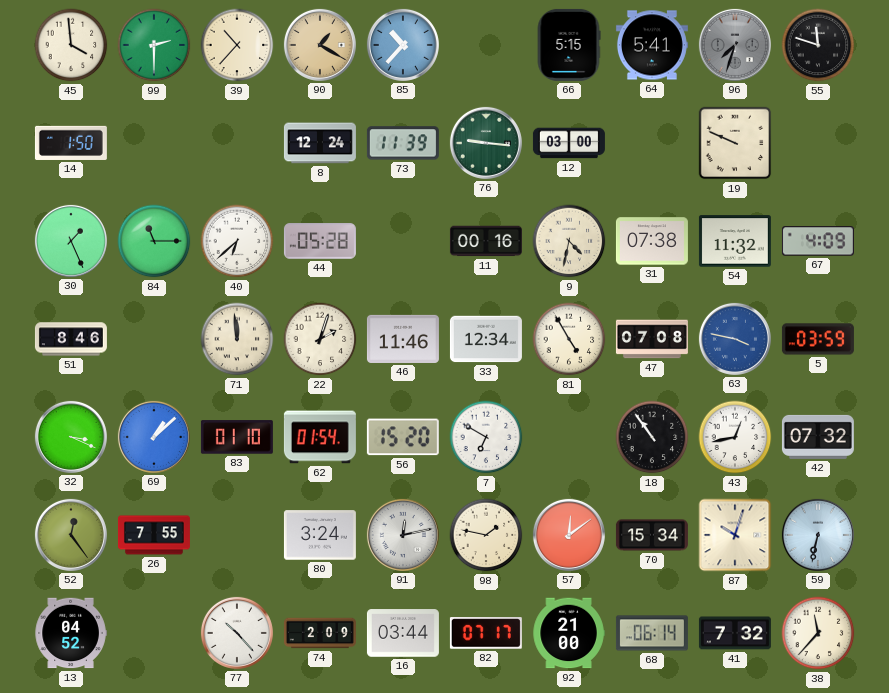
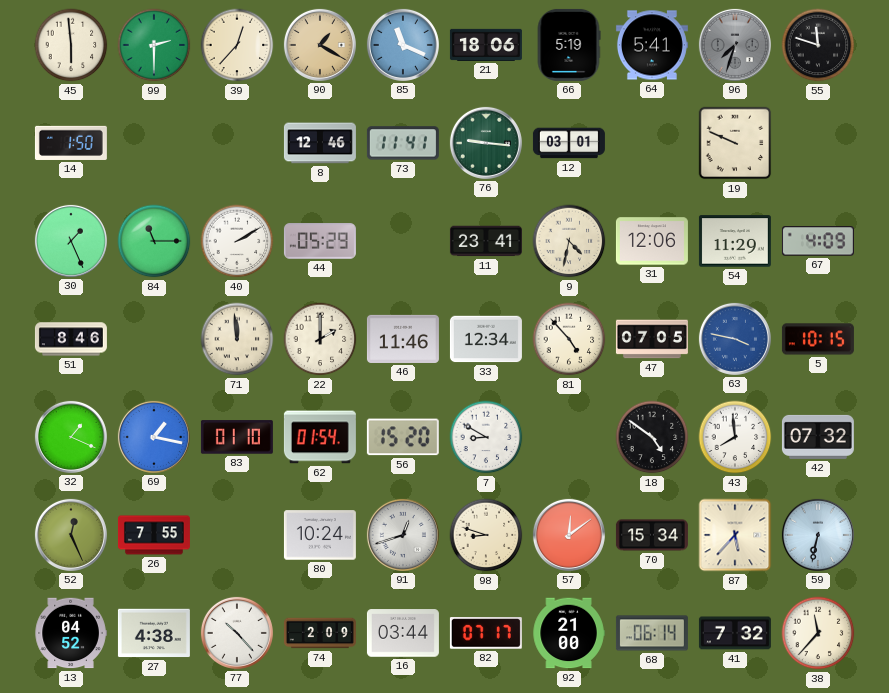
45: 3:59 -> 5:59
39: 10:37 -> 12:37
85: 10:37 -> 11:19
21: none -> 18:06
66: 5:15 -> 5:19
8: 12:24 -> 12:46
73: 11:39 -> 11:41
12: 03:00 -> 03:01
40: 6:38 -> 2:10
44: 05:28 -> 05:29
11: 00:16 -> 23:41
31: 07:38 -> 12:06
54: 11:32 -> 11:29
22: 2:03 -> 2:00
81: 4:55 -> 4:53
47: 07:08 -> 07:05
5: 03:59 -> 10:15
32: 3:19 -> 1:19
69: 1:08 -> 1:17
7: 6:50 -> 8:50
18: 10:54 -> 4:51
43: 12:43 -> 7:59
52: 12:24 -> 12:26
80: 3:24 -> 10:24
91: 12:13 -> 12:42
98: 1:47 -> 8:48
87: 10:03 -> 5:37
27: none -> 4:38
